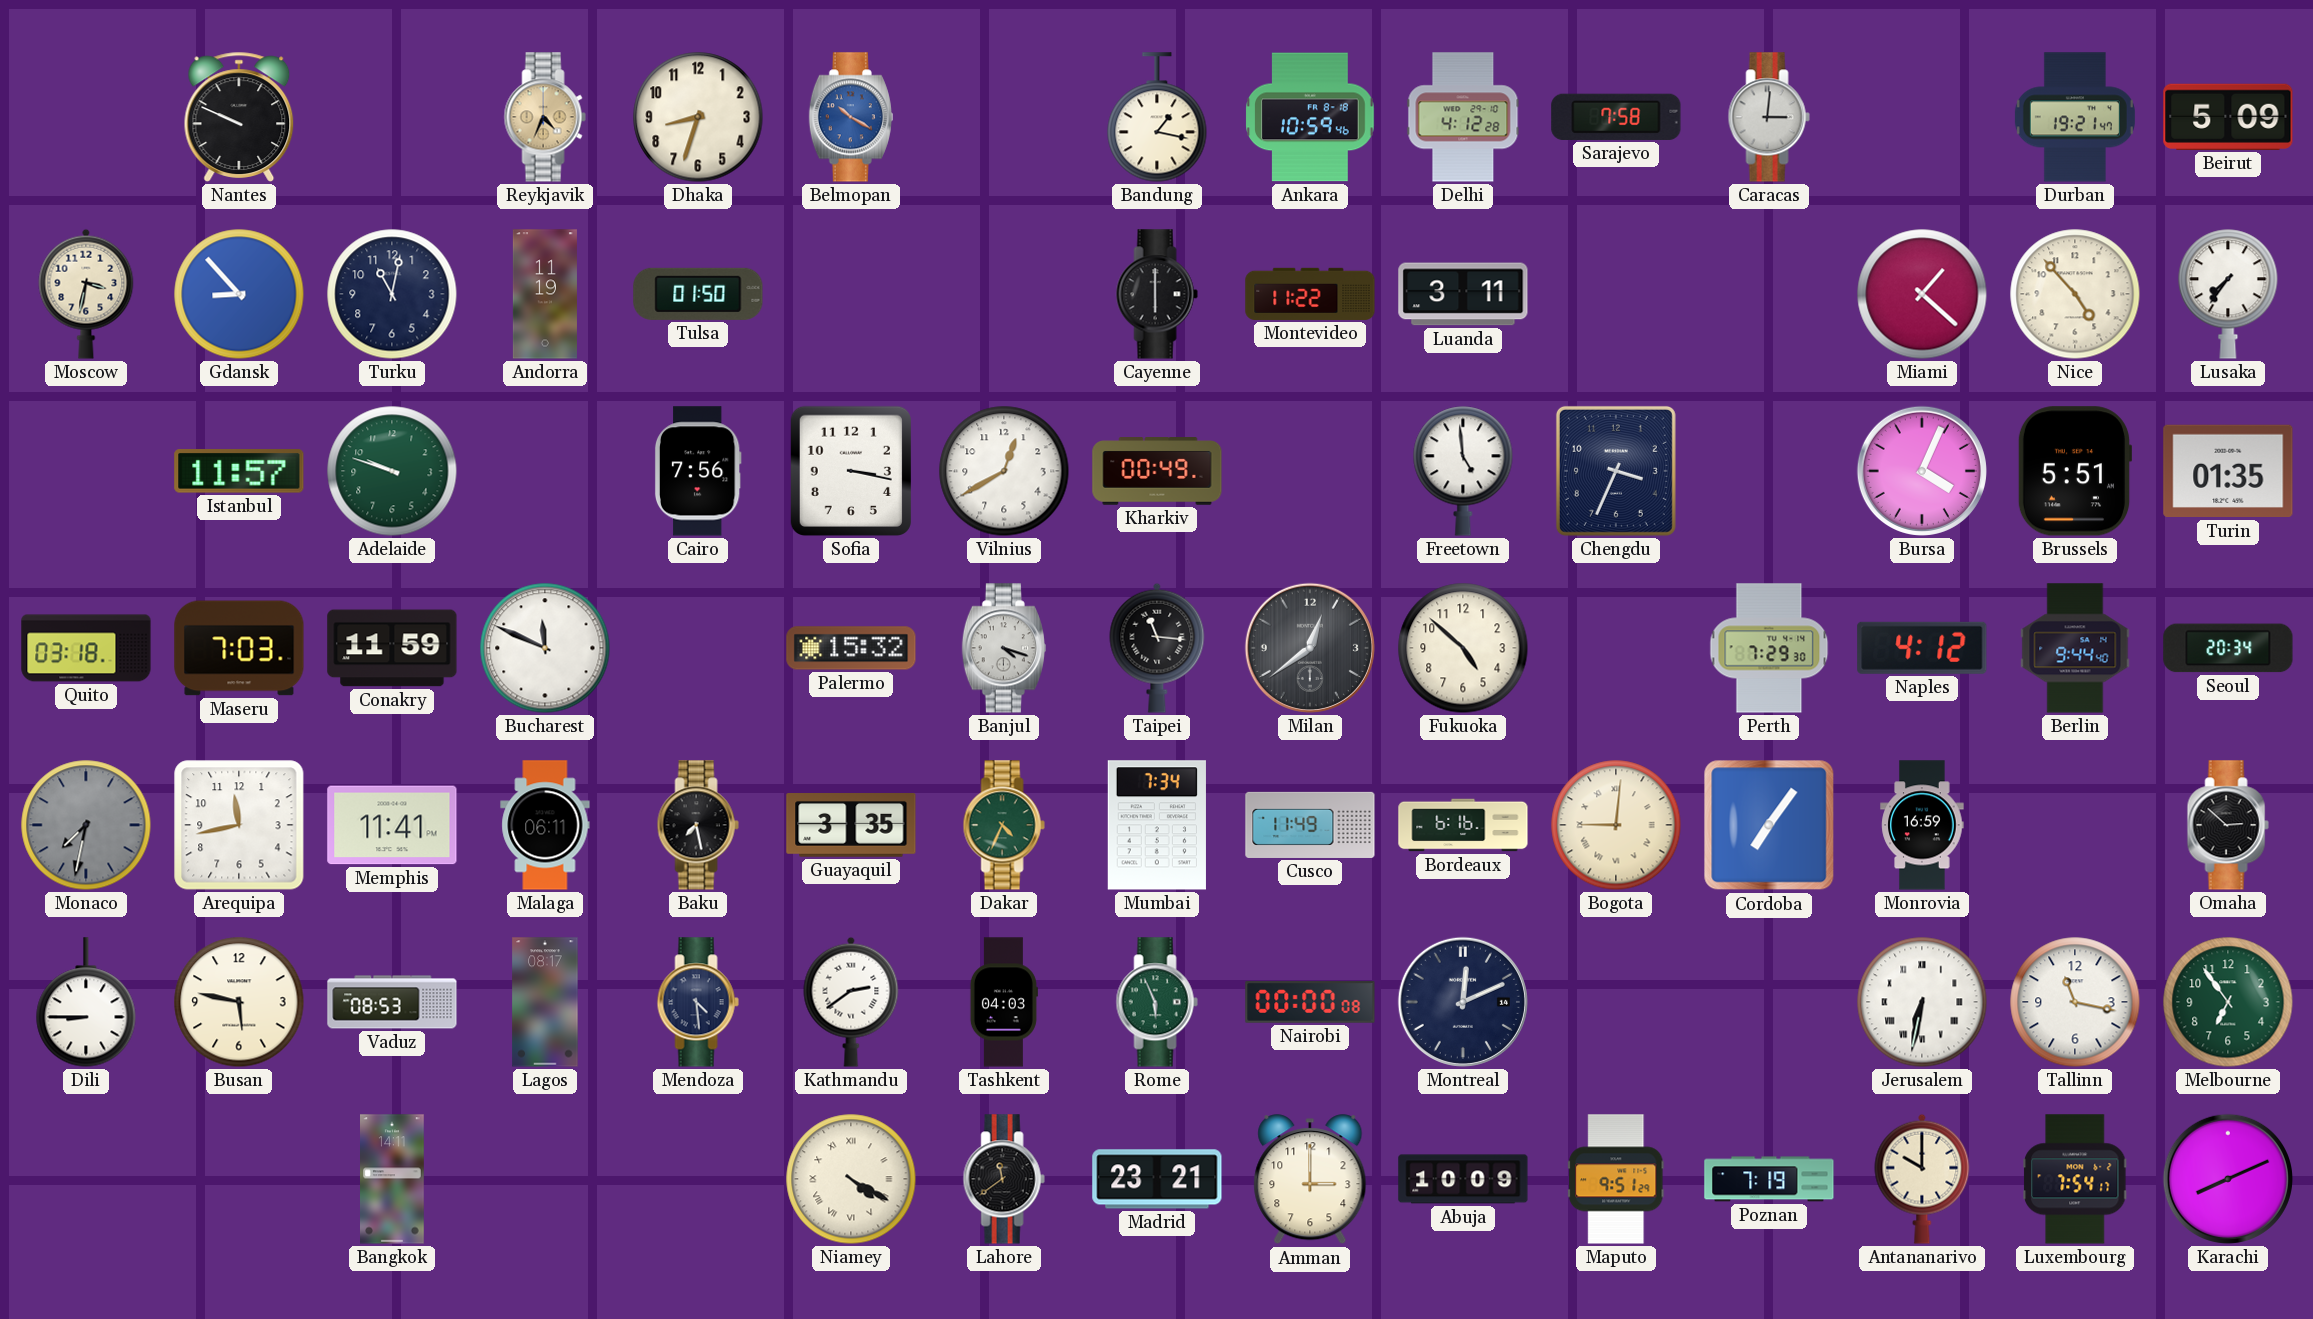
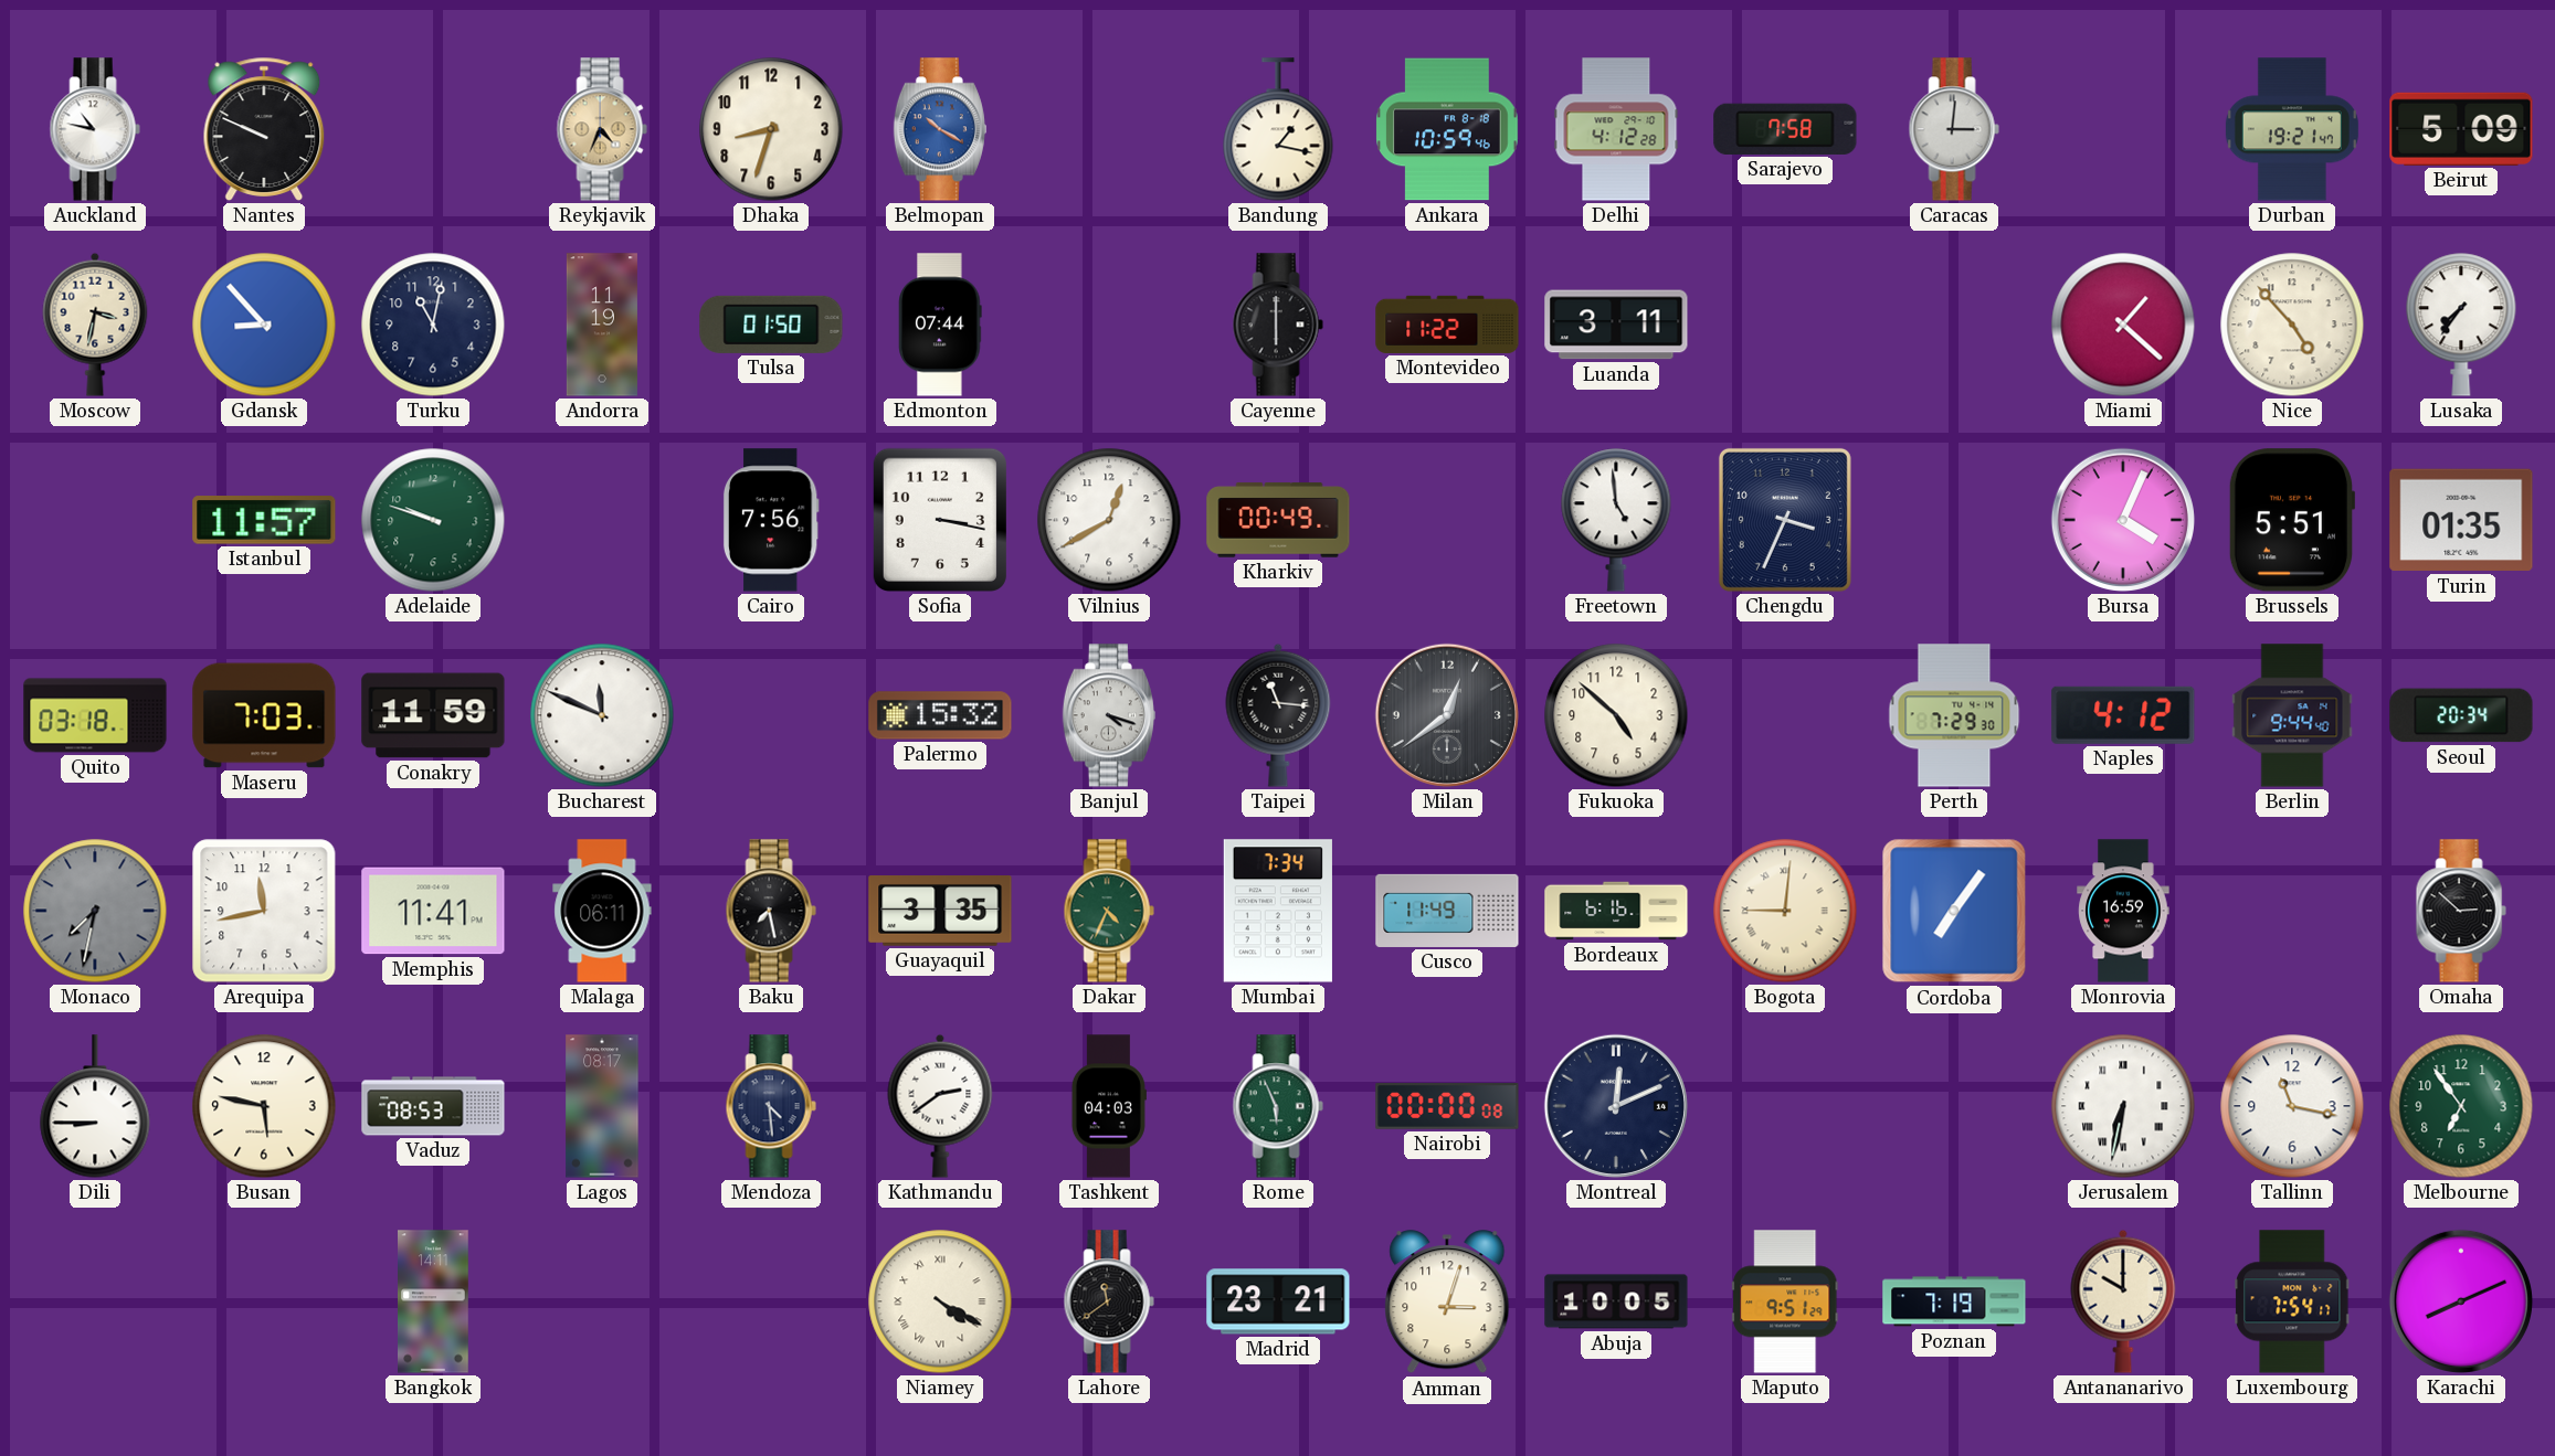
Auckland: none -> 10:47
Edmonton: none -> 07:44
Amman: 3:00 -> 3:03
Abuja: 10:09 -> 10:05
